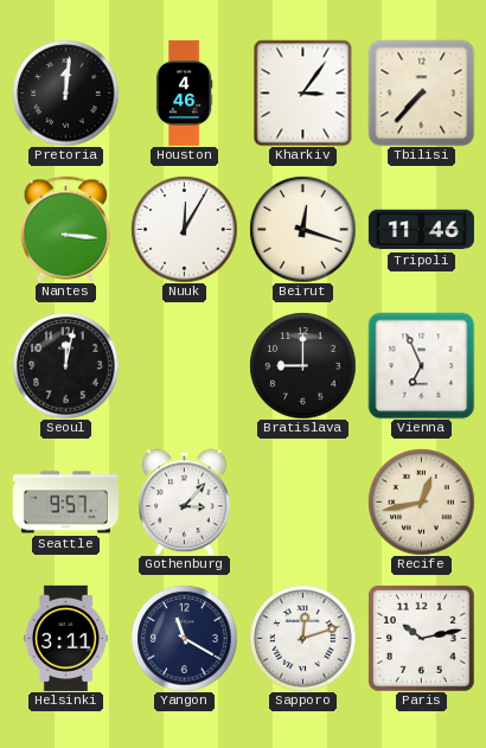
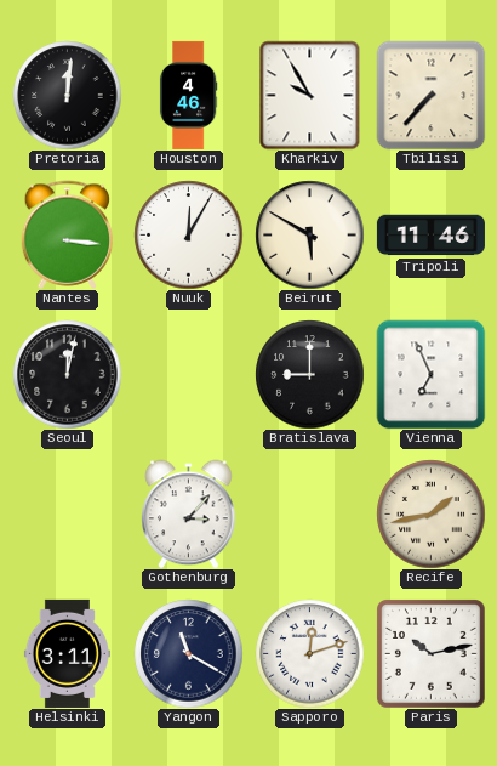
Kharkiv: 3:06 -> 9:55
Beirut: 12:18 -> 5:50
Seattle: 9:57 -> none
Recife: 12:43 -> 1:43
